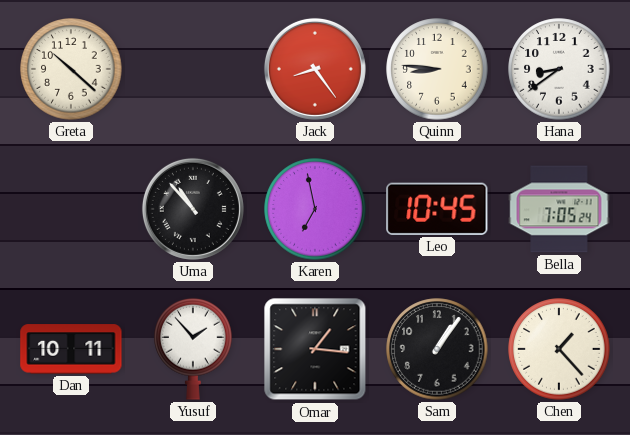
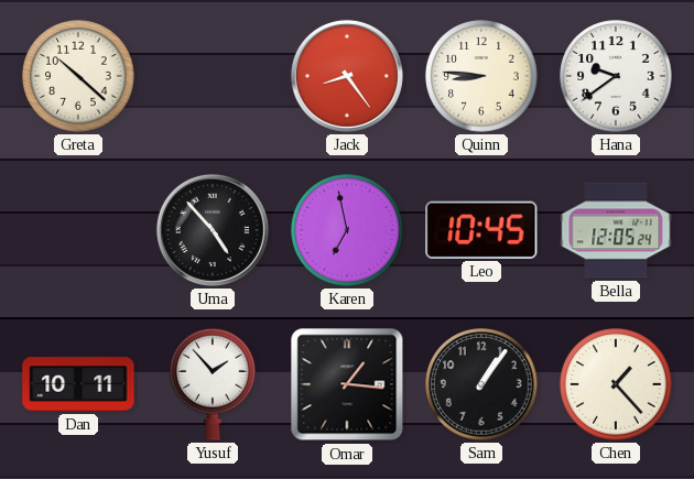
Hana: 8:39 -> 9:39
Uma: 10:53 -> 4:53
Bella: 7:05 -> 12:05
